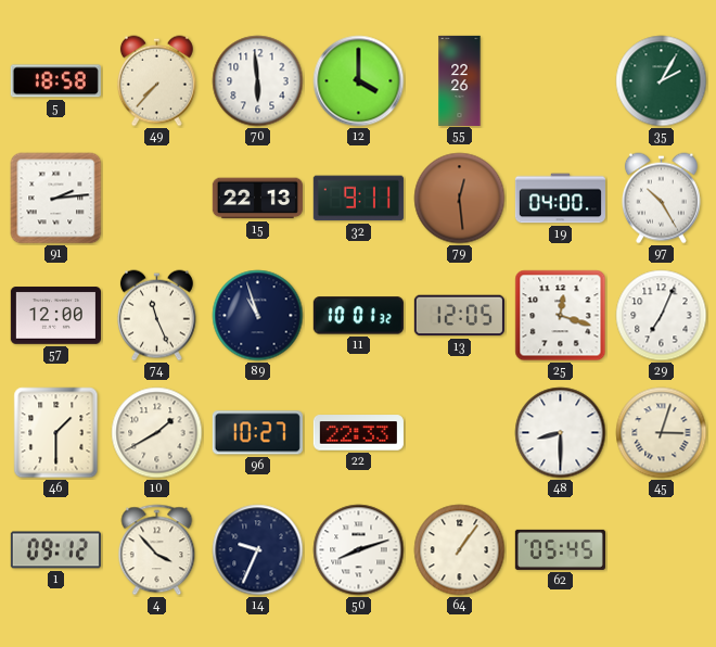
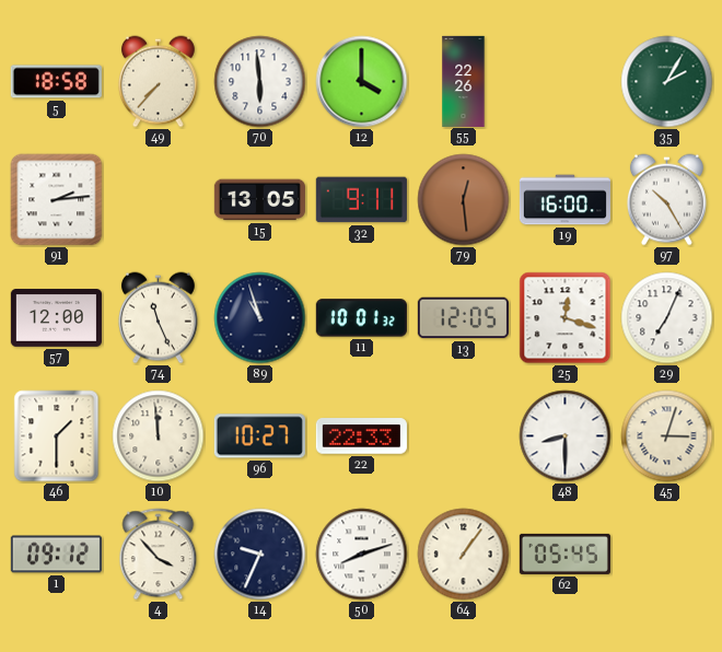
15: 22:13 -> 13:05
19: 04:00 -> 16:00
10: 1:40 -> 11:59
